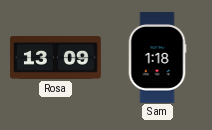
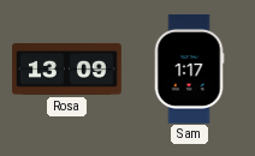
Sam: 1:18 -> 1:17
